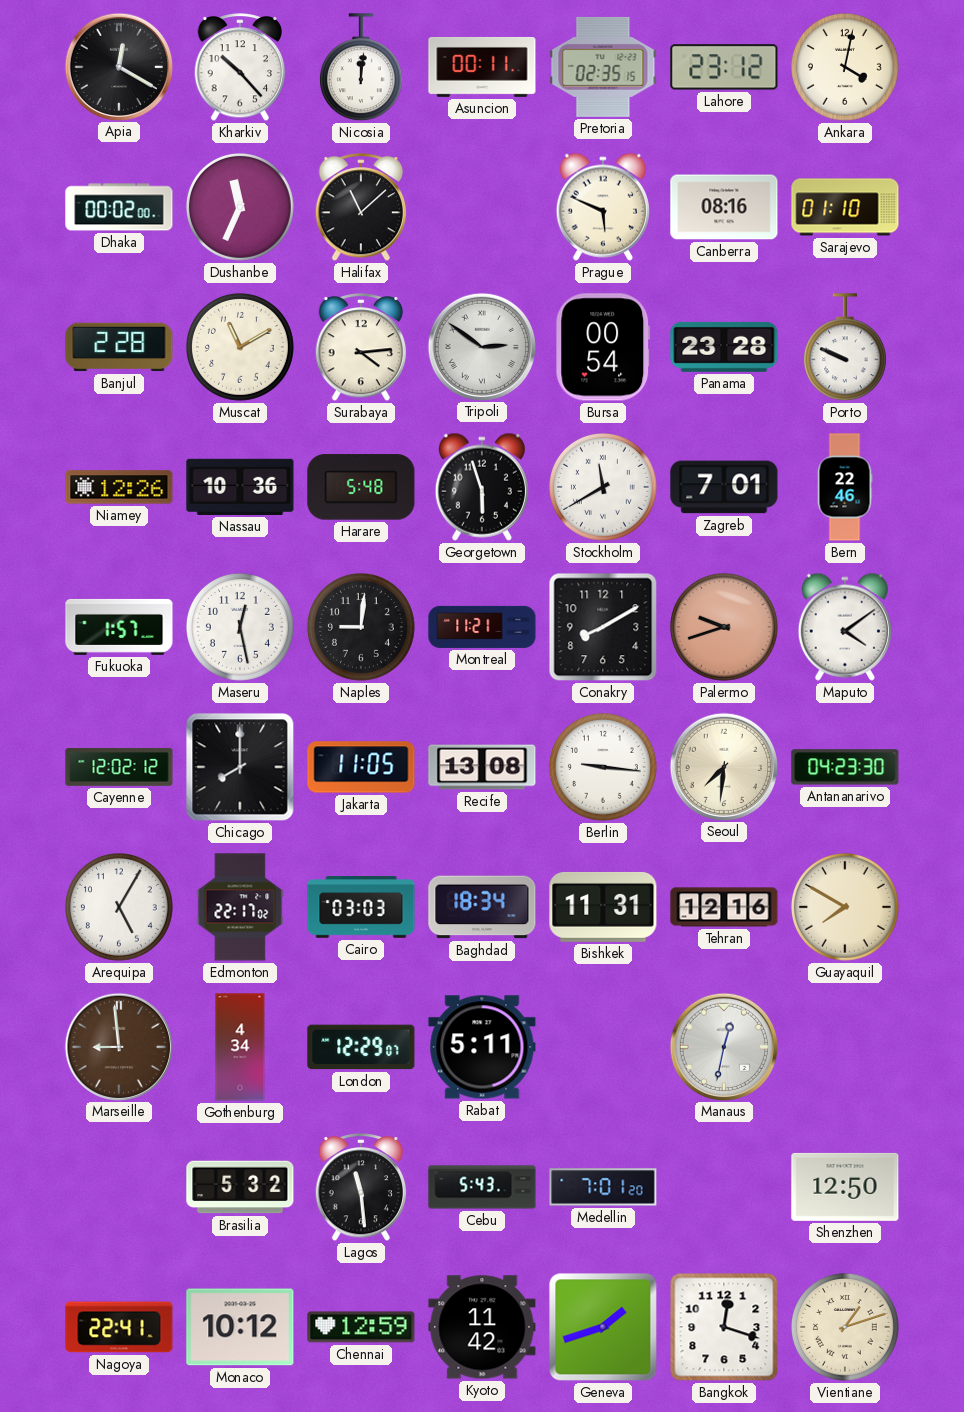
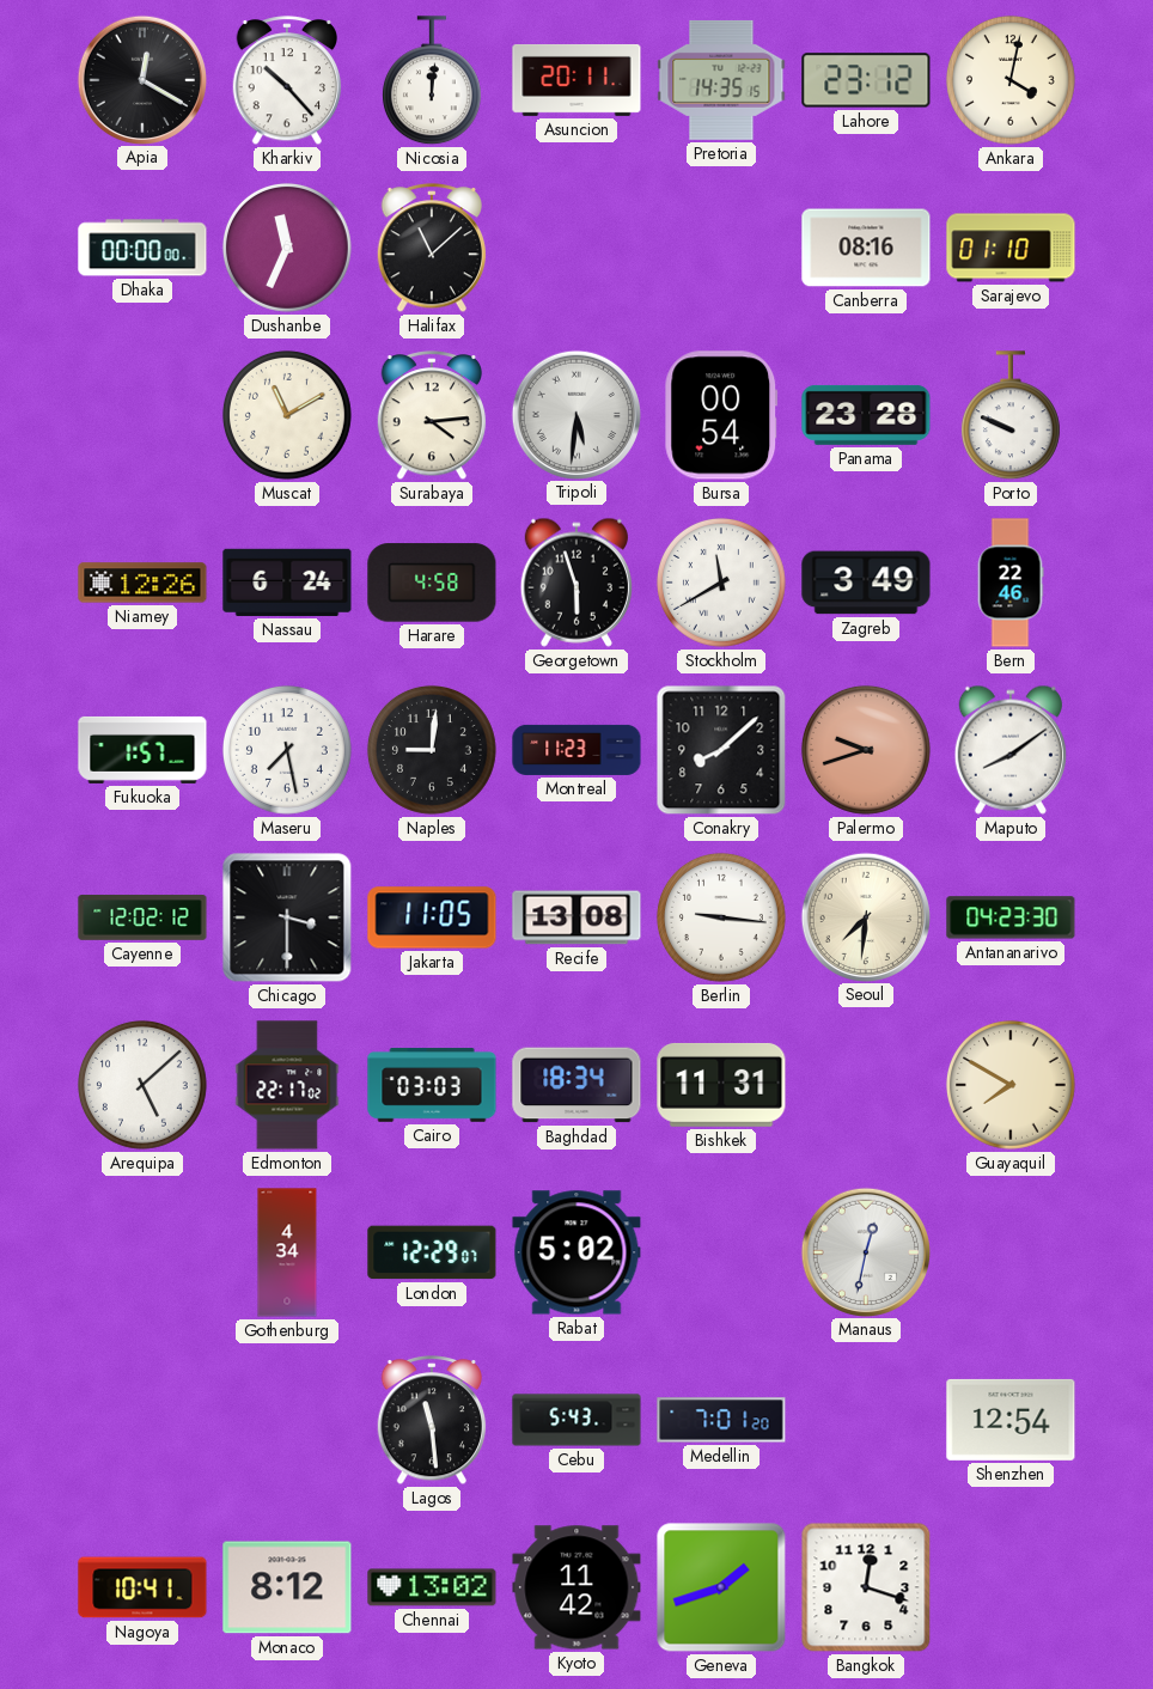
Asuncion: 00:11 -> 20:11
Pretoria: 02:35 -> 14:35
Dhaka: 00:02 -> 00:00
Prague: 5:49 -> none
Banjul: 2:28 -> none
Tripoli: 2:51 -> 5:31
Nassau: 10:36 -> 6:24
Harare: 5:48 -> 4:58
Zagreb: 7:01 -> 3:49
Maseru: 12:28 -> 7:28
Montreal: 11:21 -> 11:23
Conakry: 8:10 -> 8:08
Maputo: 4:09 -> 8:09
Chicago: 8:00 -> 3:30
Arequipa: 5:05 -> 5:08
Tehran: 12:16 -> none
Marseille: 8:59 -> none
Rabat: 5:11 -> 5:02
Brasilia: 5:32 -> none
Shenzhen: 12:50 -> 12:54
Nagoya: 22:41 -> 10:41
Monaco: 10:12 -> 8:12
Chennai: 12:59 -> 13:02
Vientiane: 1:12 -> none
